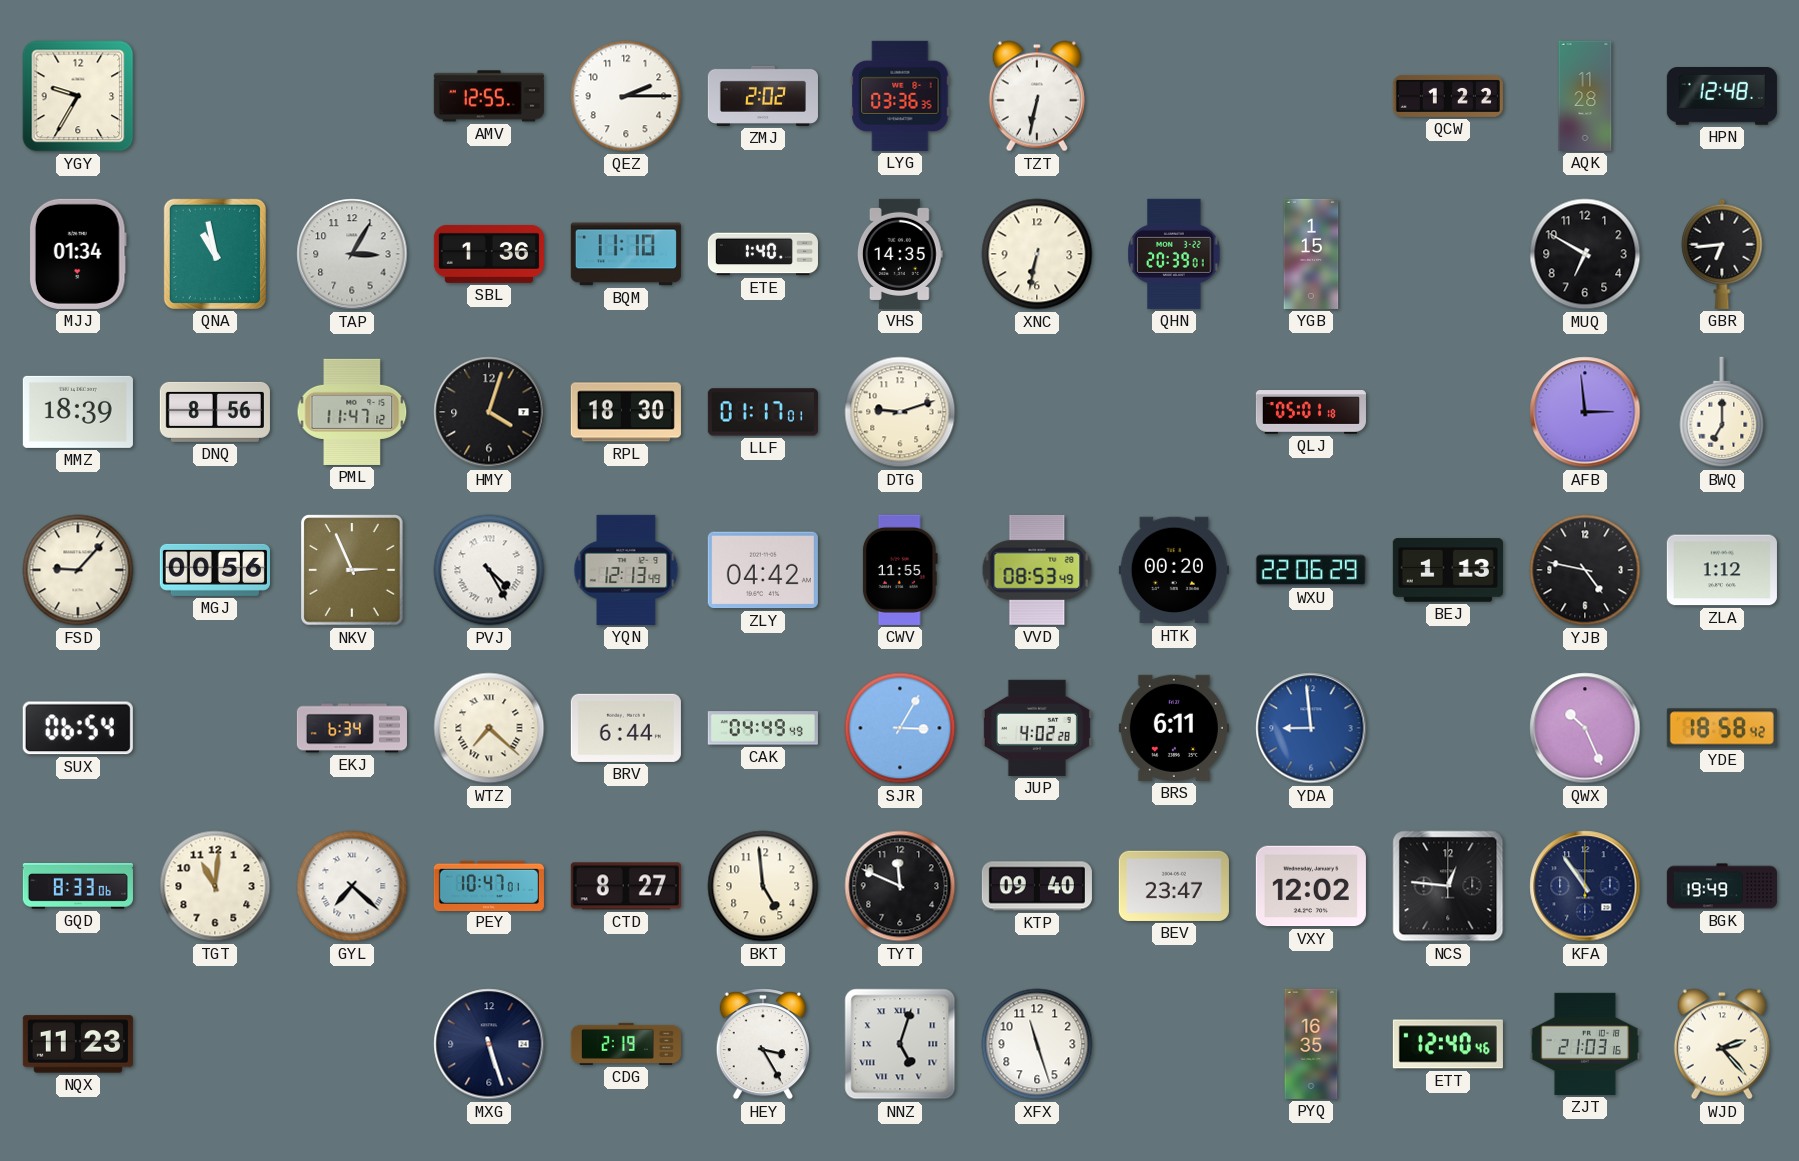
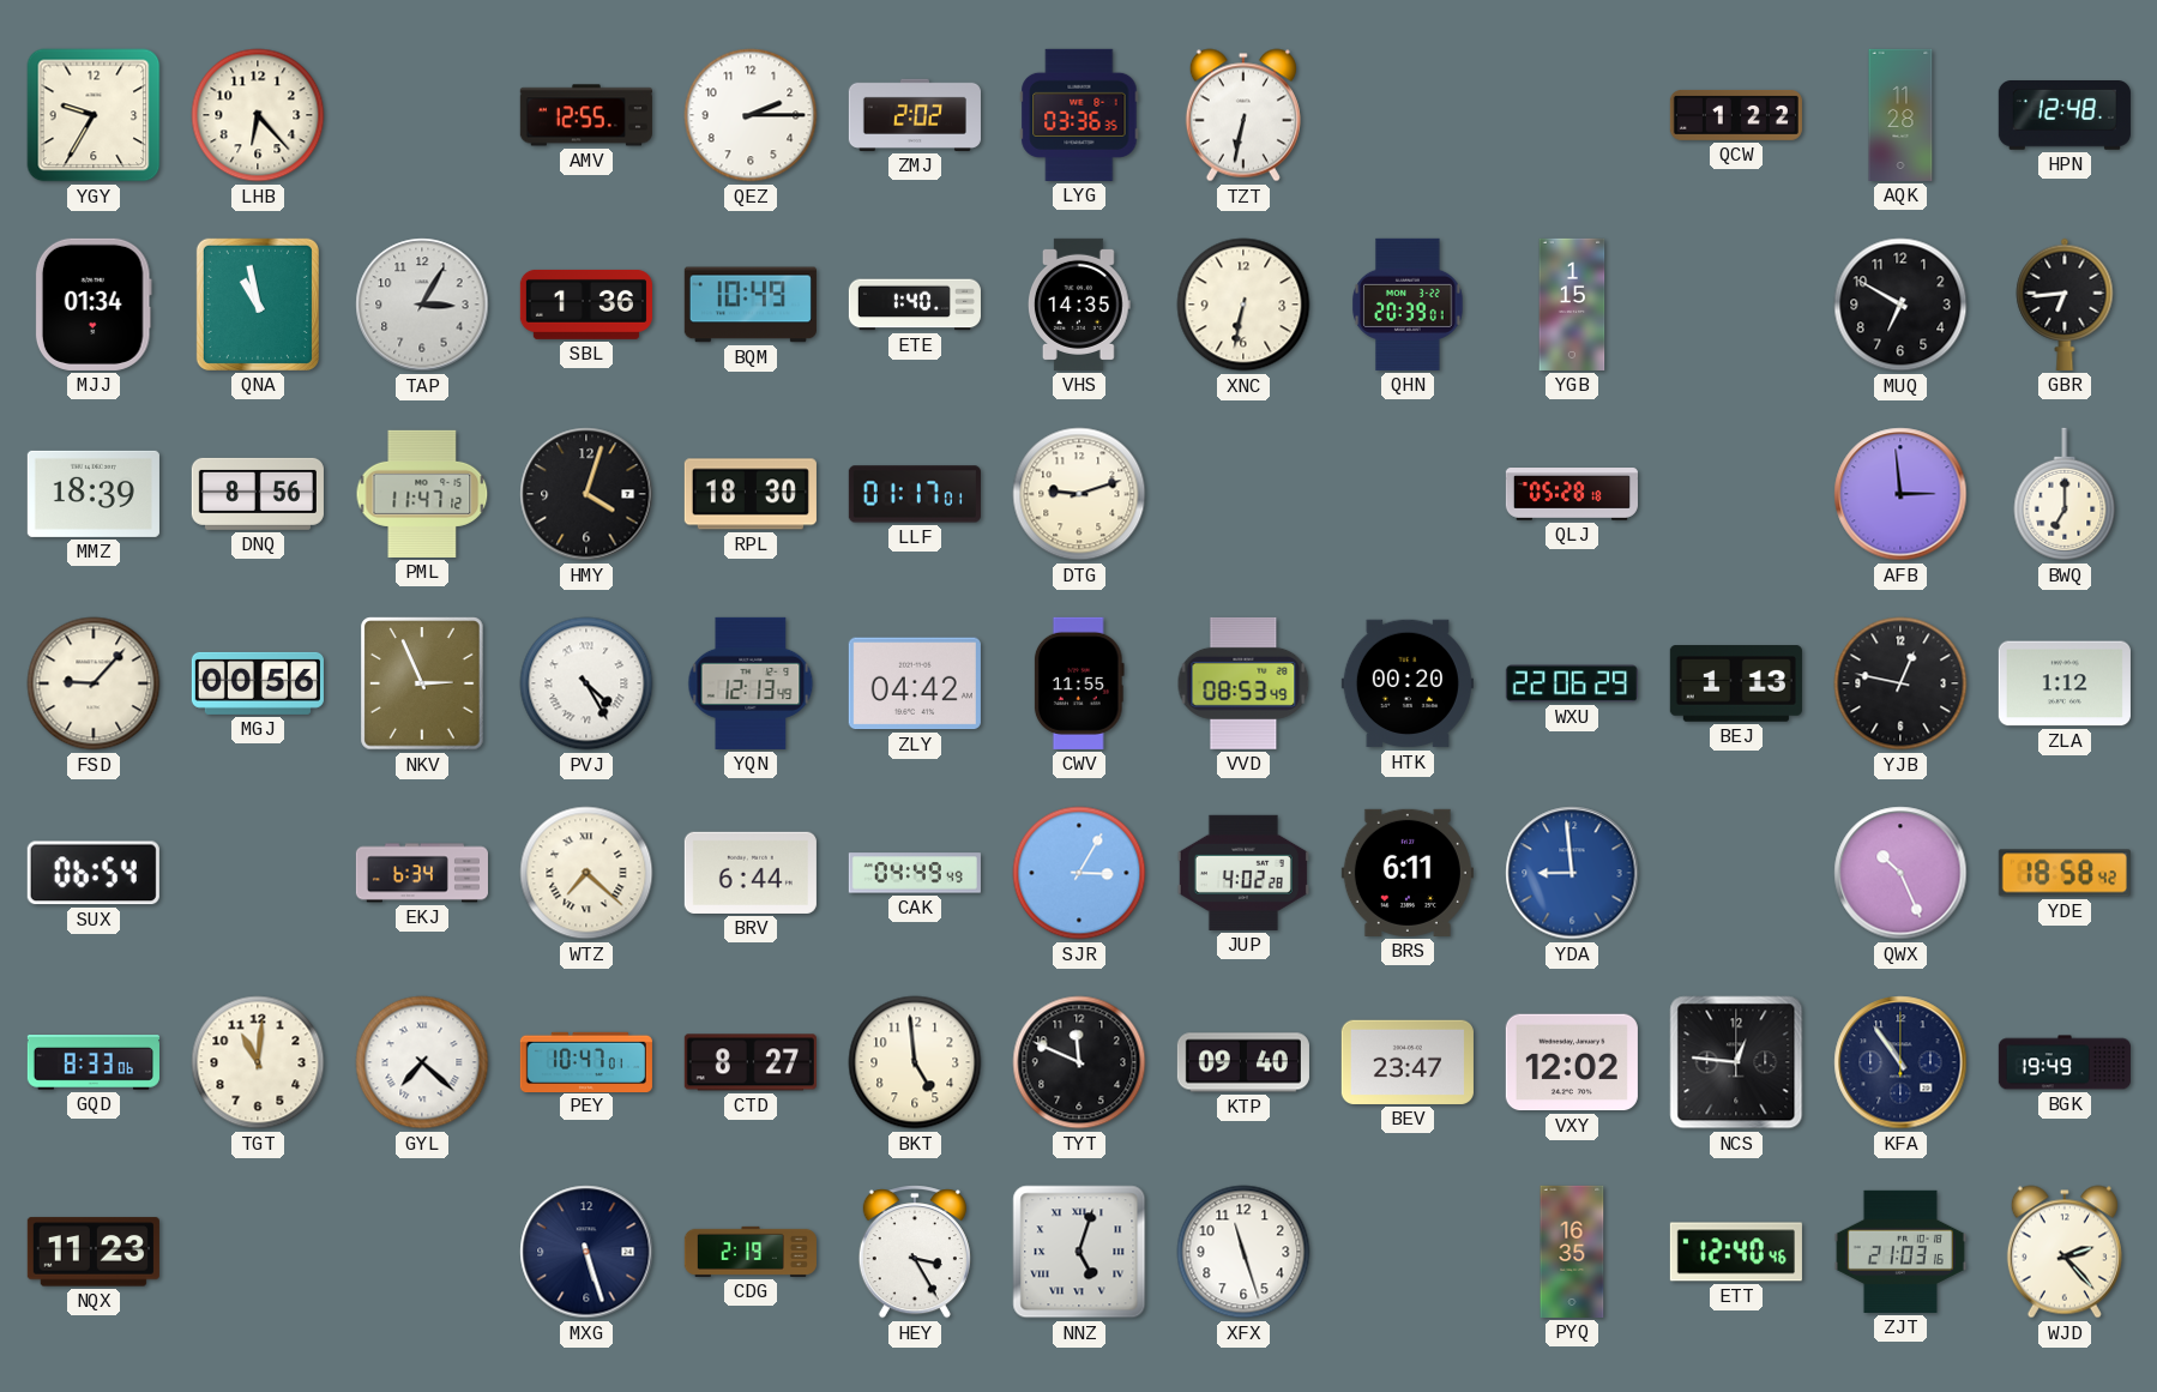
LHB: none -> 6:23
BQM: 11:10 -> 10:49
QLJ: 05:01 -> 05:28
YJB: 4:47 -> 12:47
